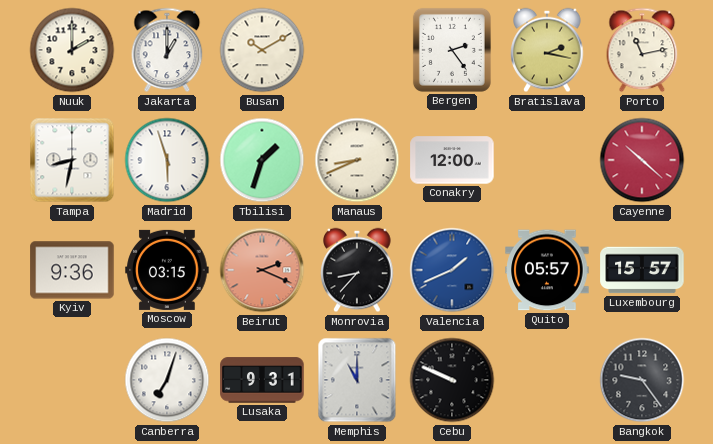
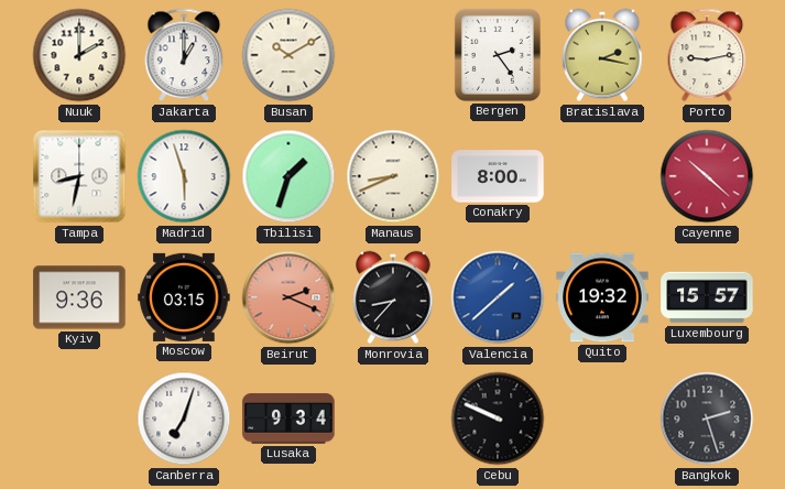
Porto: 11:13 -> 9:13
Conakry: 12:00 -> 8:00
Valencia: 1:41 -> 1:38
Quito: 05:57 -> 19:32
Lusaka: 9:31 -> 9:34
Memphis: 11:00 -> none
Bangkok: 9:24 -> 2:27
